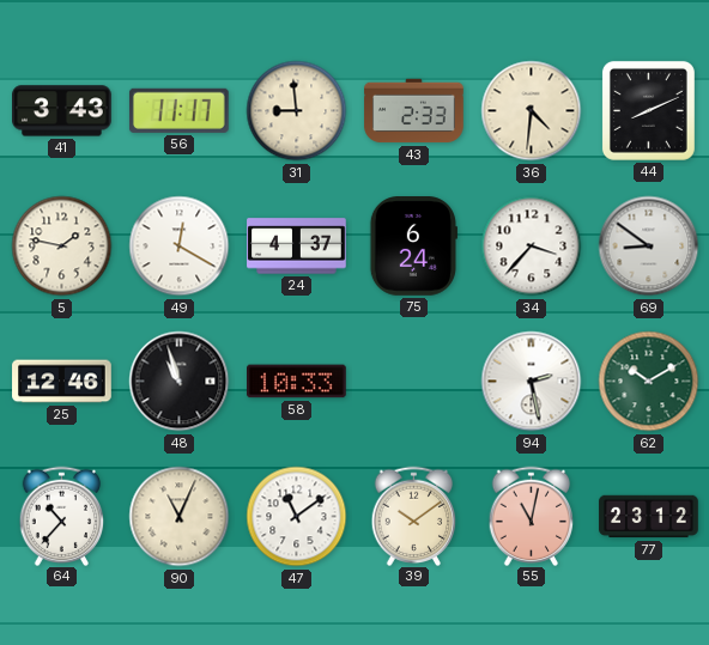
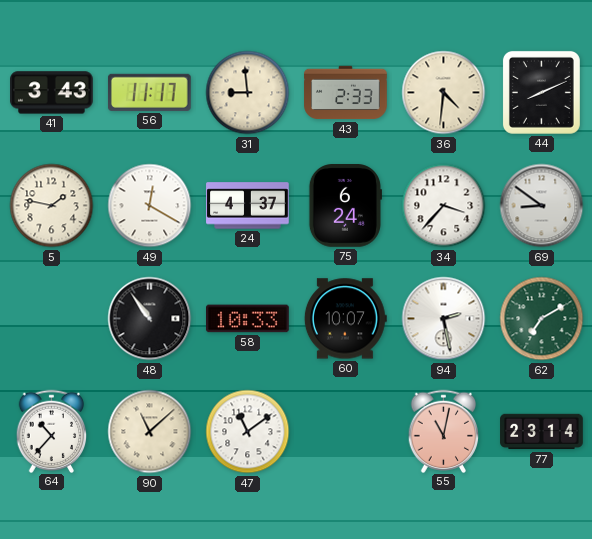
25: 12:46 -> none
48: 10:57 -> 10:54
60: none -> 10:07
62: 10:10 -> 7:10
90: 11:04 -> 11:08
39: 10:09 -> none
77: 23:12 -> 23:14
